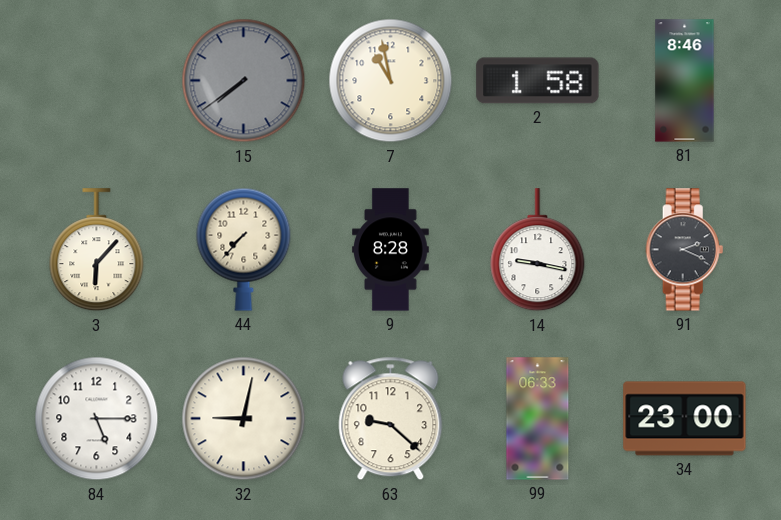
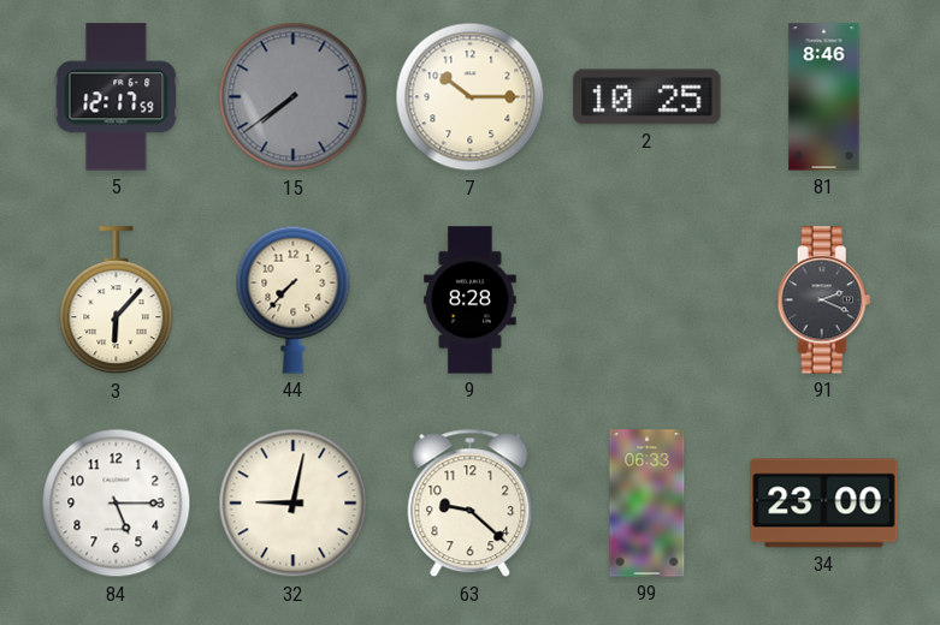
5: none -> 12:17
7: 10:58 -> 10:15
2: 1:58 -> 10:25
14: 9:17 -> none
